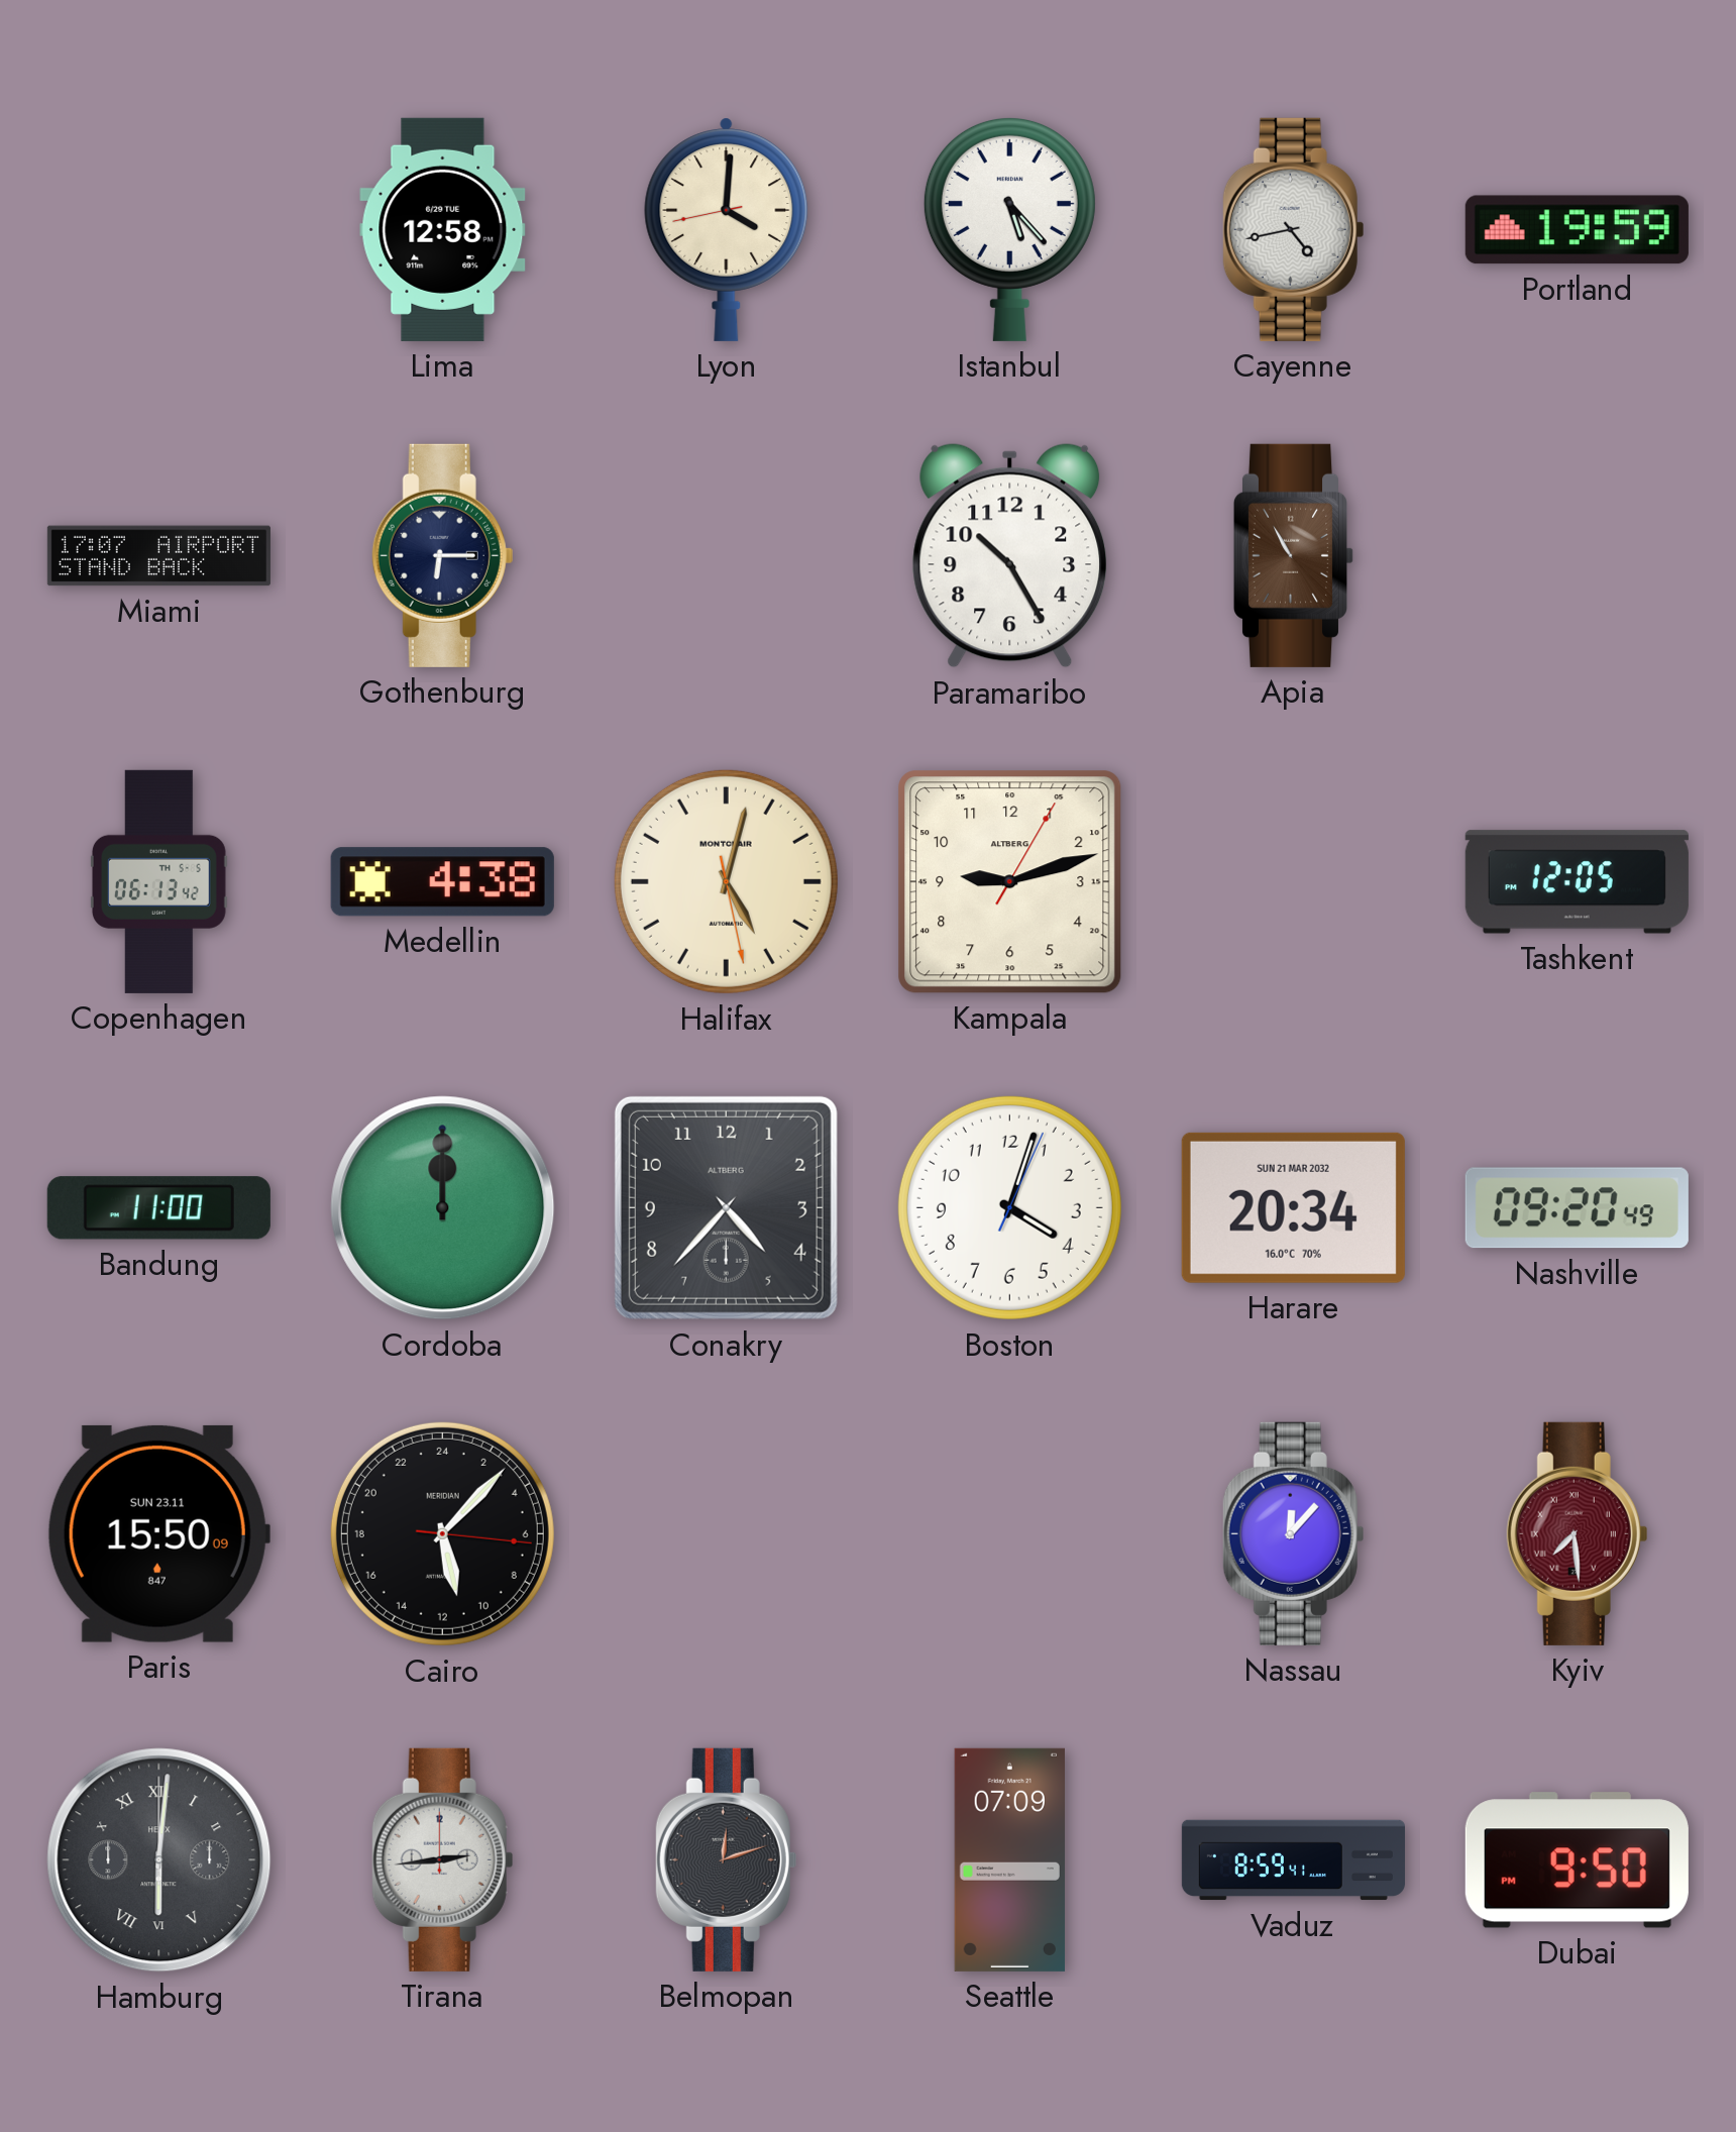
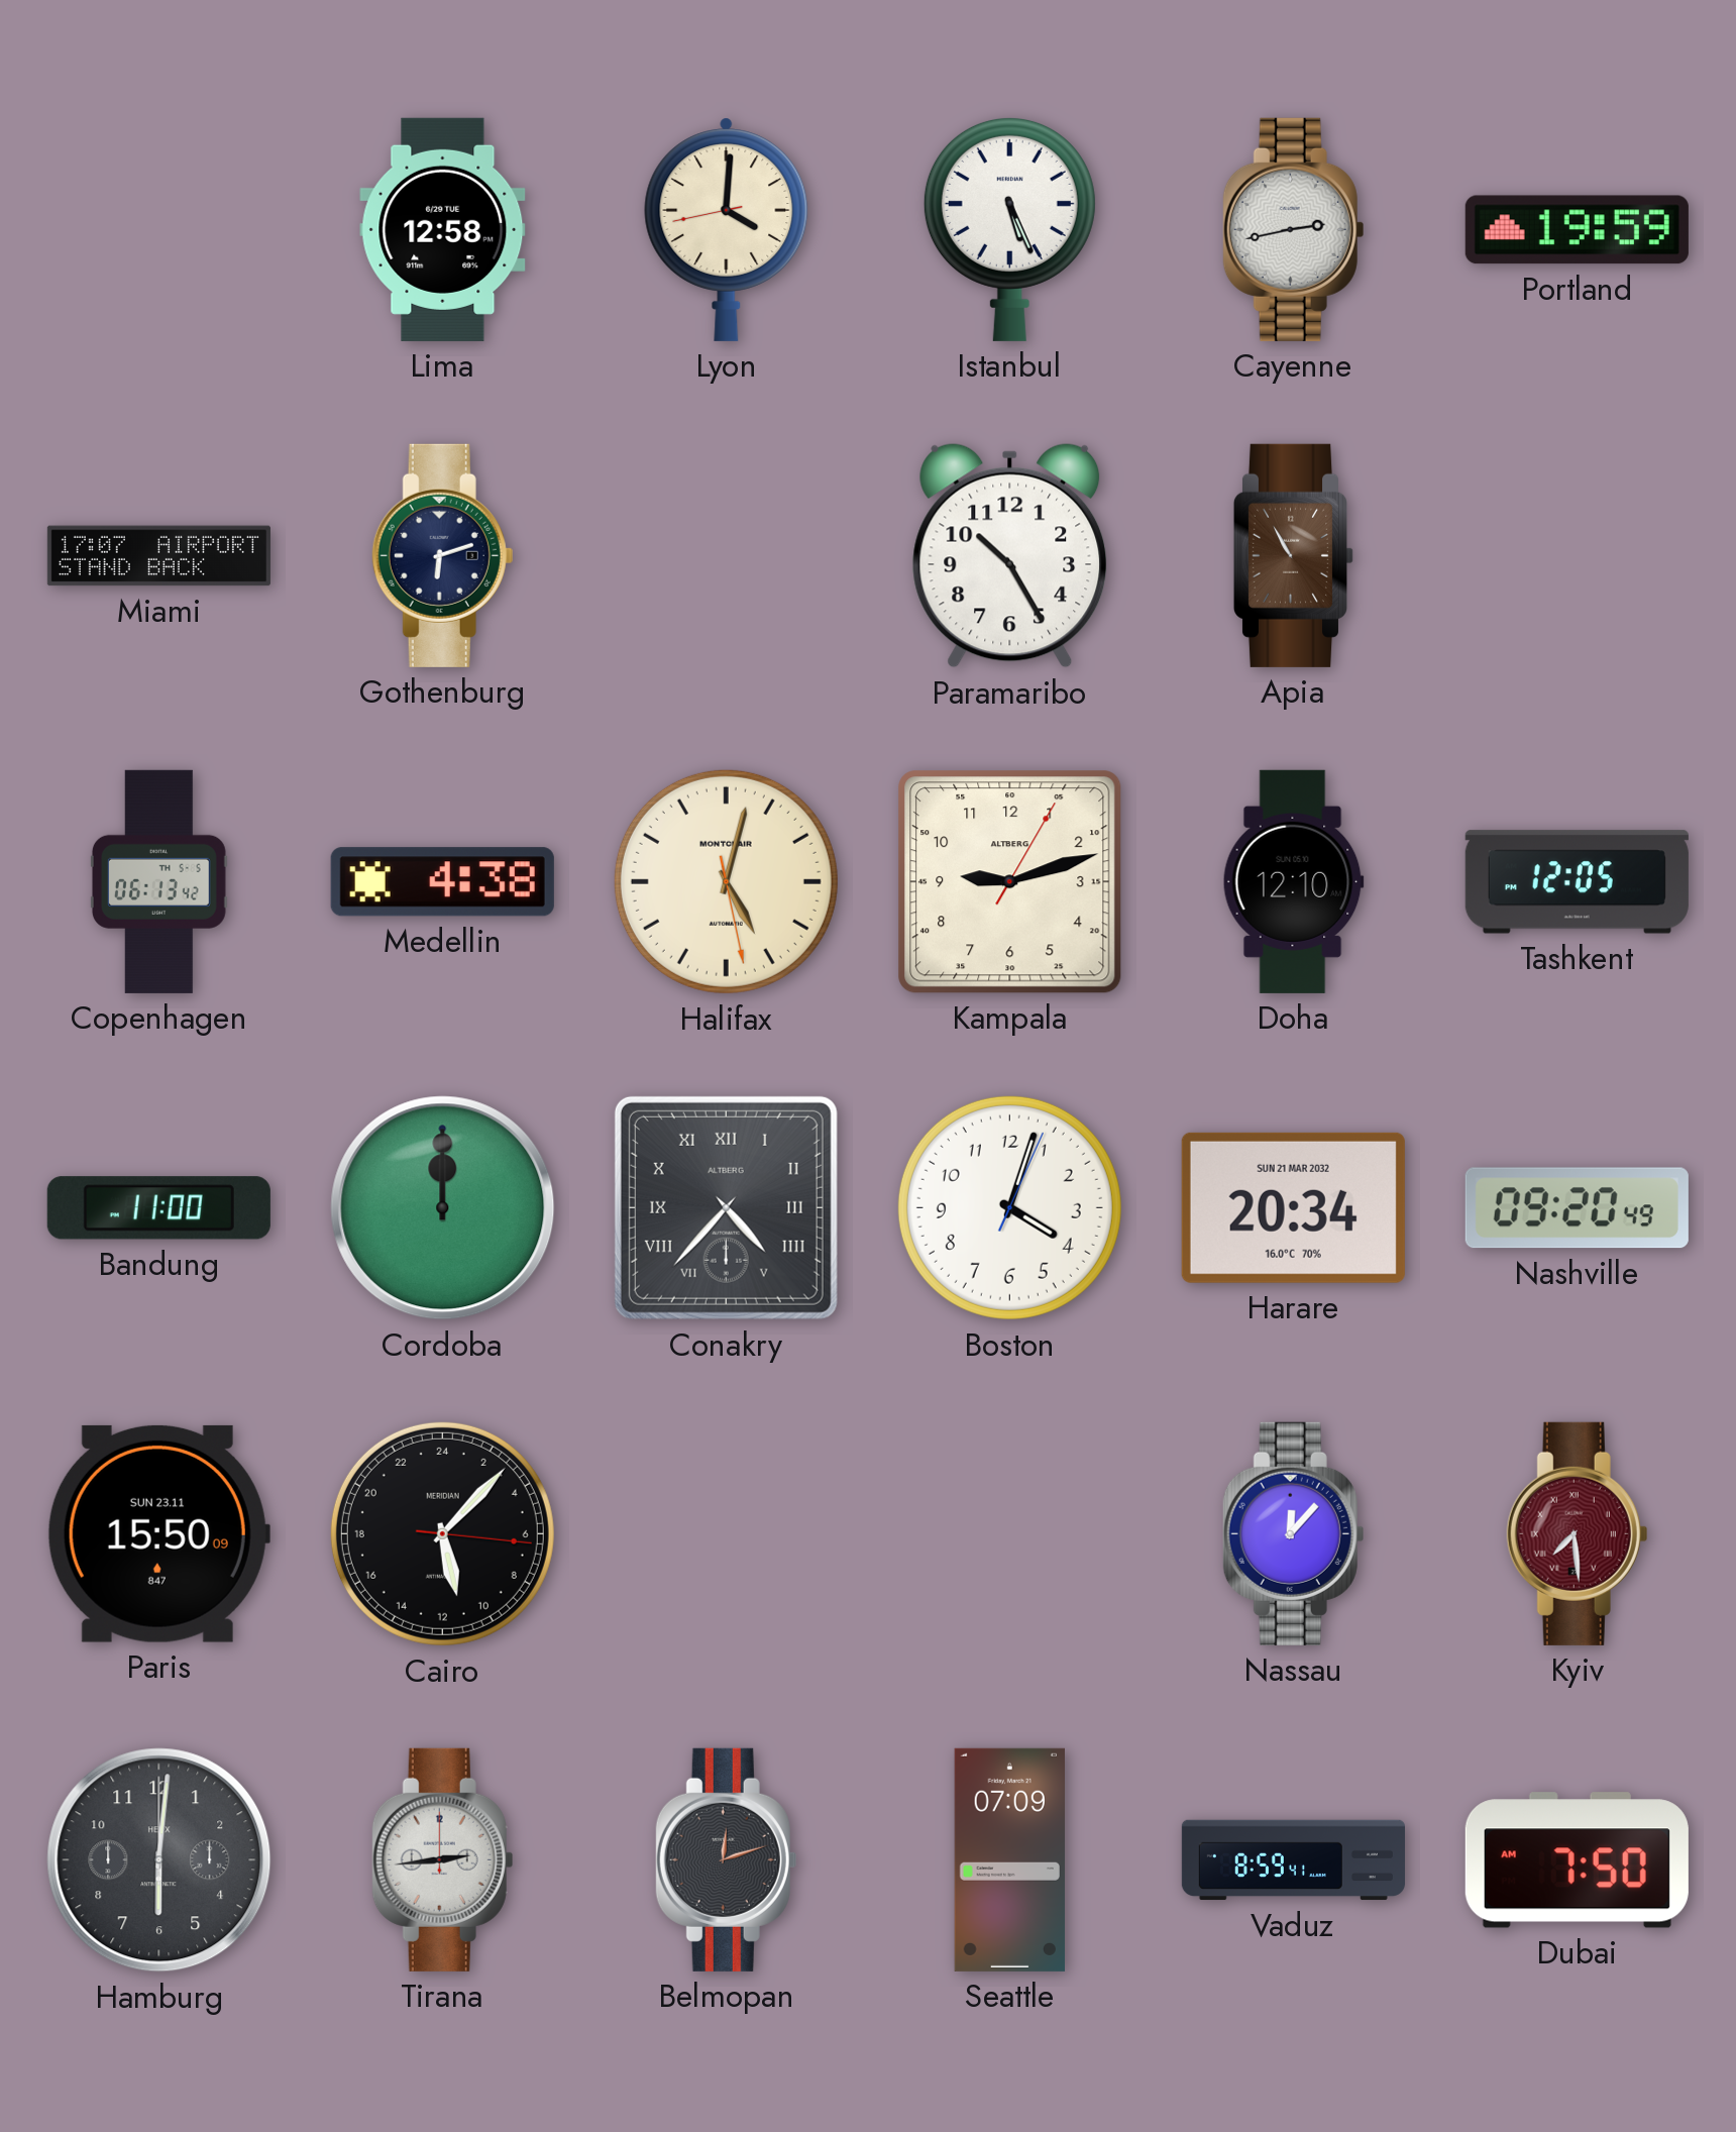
Istanbul: 5:23 -> 5:26
Cayenne: 4:43 -> 2:43
Gothenburg: 6:15 -> 6:12
Doha: none -> 12:10
Conakry numerals: Arabic -> Roman
Hamburg numerals: Roman -> Arabic
Dubai: 9:50 -> 7:50
